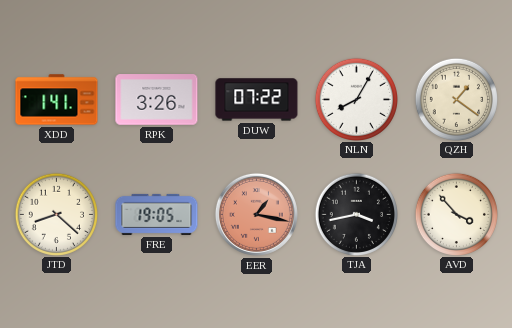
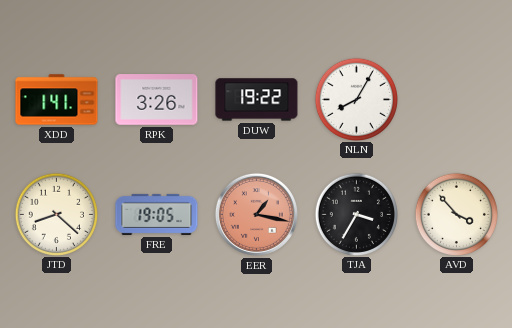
DUW: 07:22 -> 19:22
QZH: 1:21 -> none
TJA: 3:43 -> 3:35
